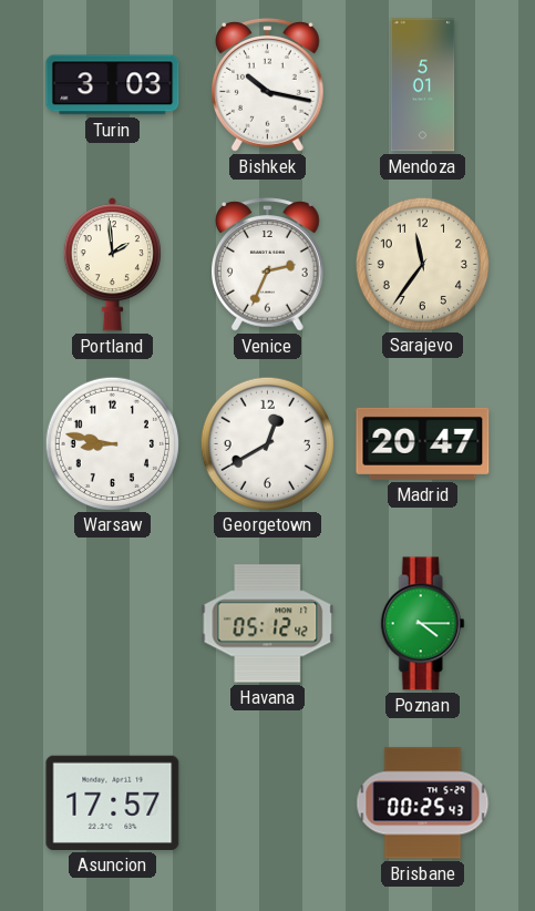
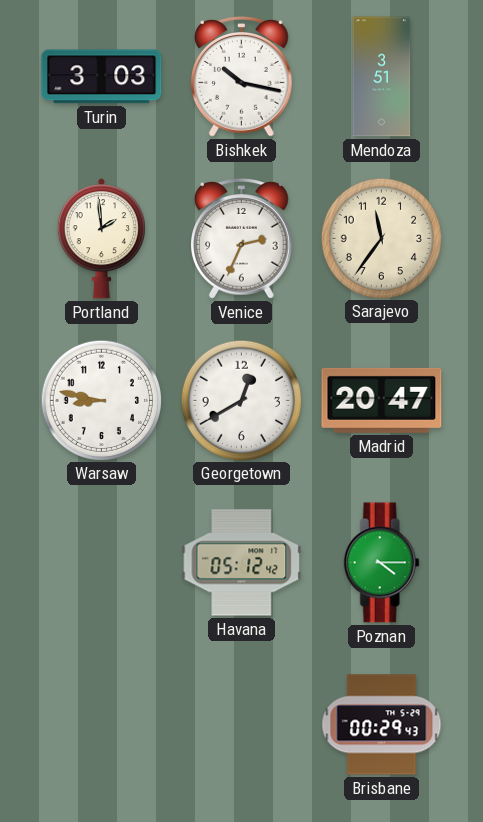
Mendoza: 5:01 -> 3:51
Asuncion: 17:57 -> none
Brisbane: 00:25 -> 00:29
